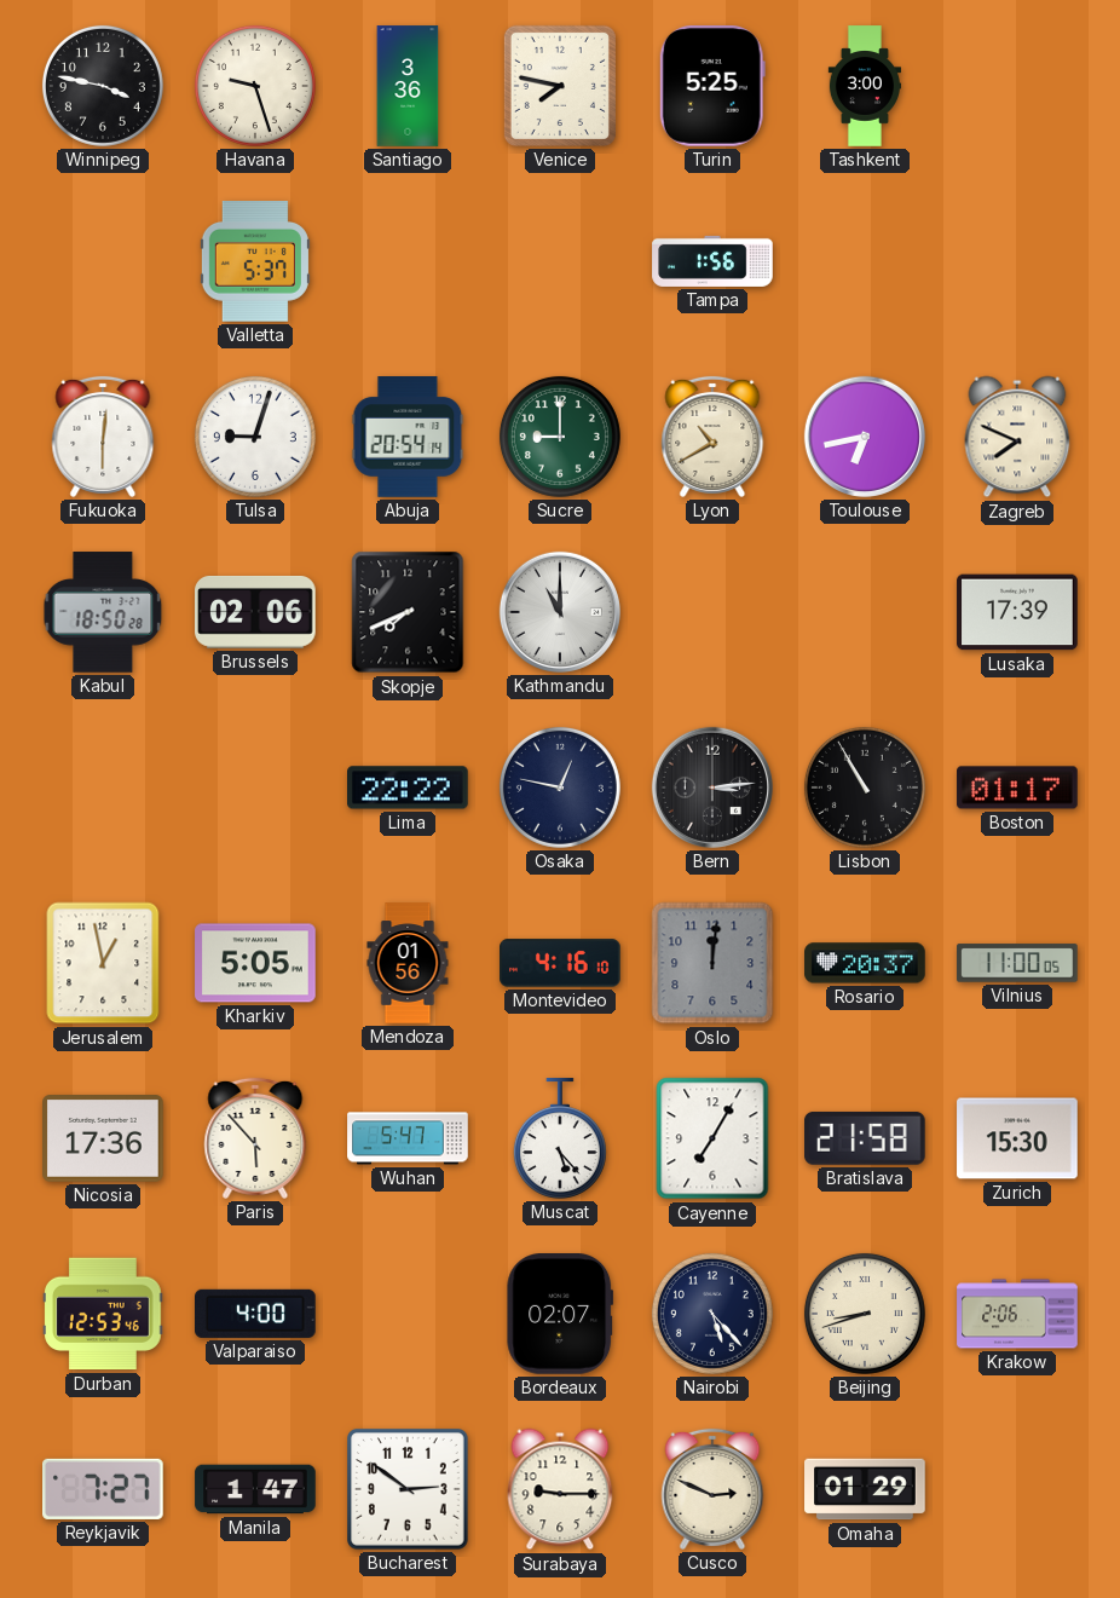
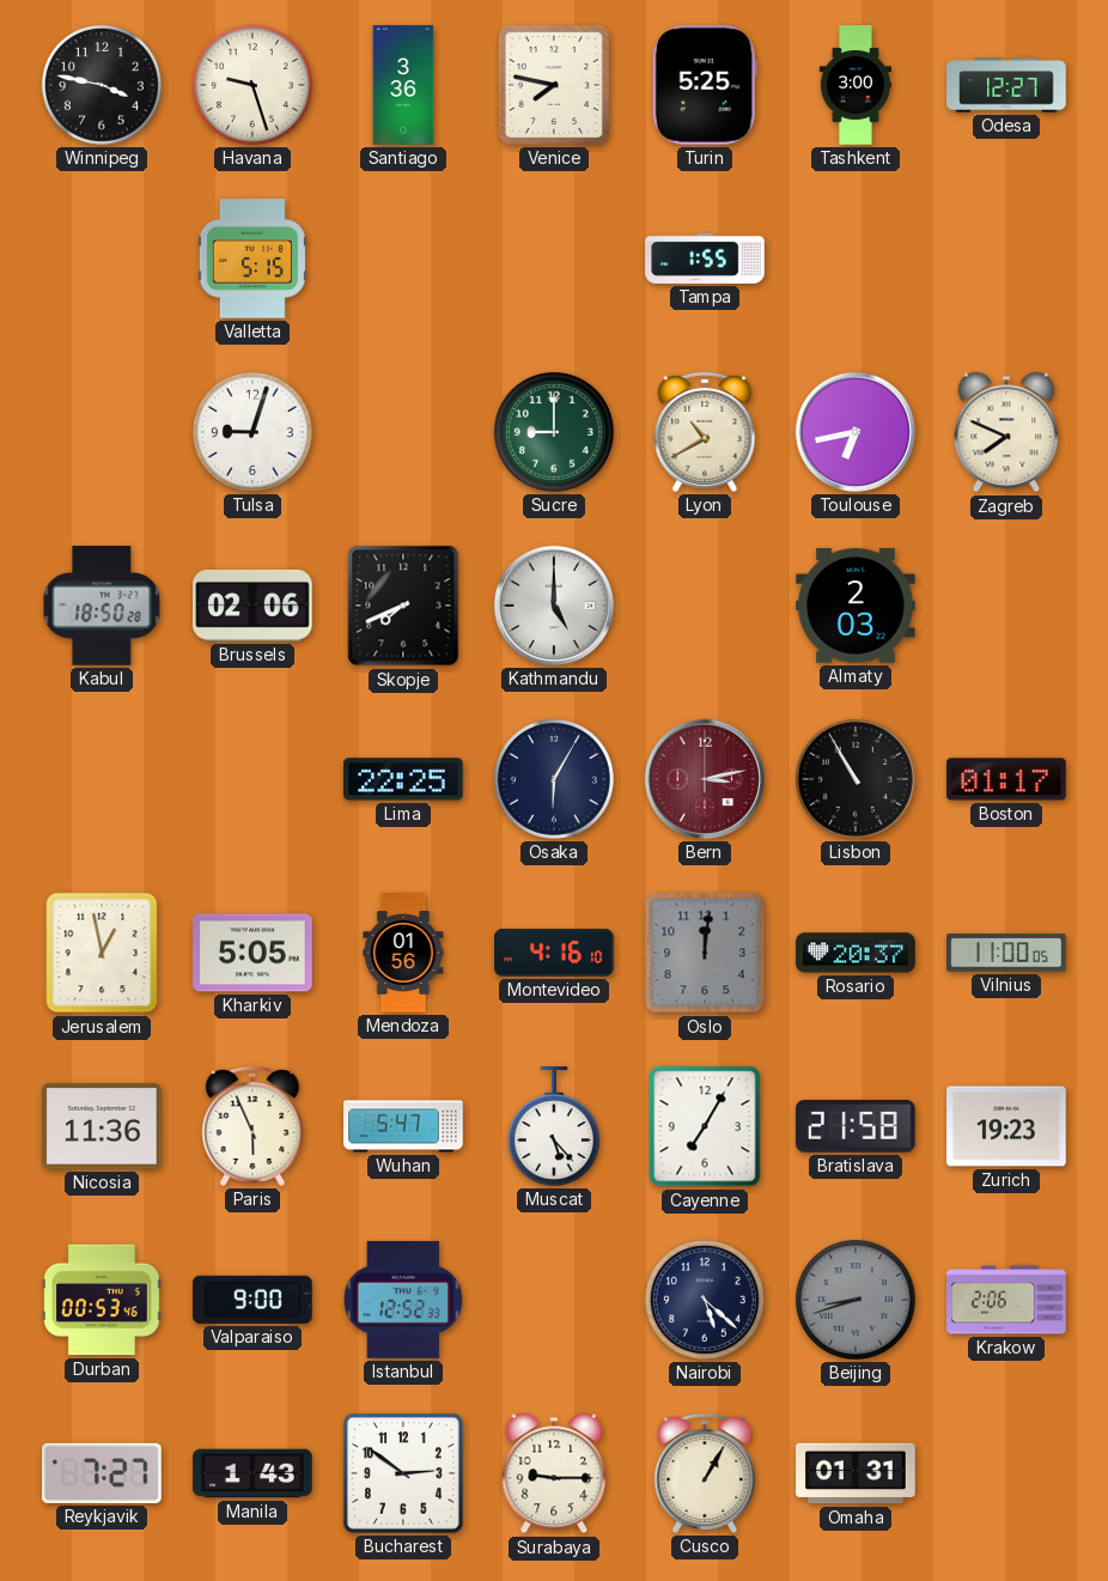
Odesa: none -> 12:27
Valletta: 5:37 -> 5:15
Tampa: 1:56 -> 1:55
Fukuoka: 6:01 -> none
Abuja: 20:54 -> none
Kathmandu: 11:00 -> 5:00
Almaty: none -> 2:03
Lusaka: 17:39 -> none
Lima: 22:22 -> 22:25
Osaka: 12:47 -> 6:05
Bern: 3:14 -> 3:13
Bern dial: black -> burgundy
Nicosia: 17:36 -> 11:36
Paris: 5:53 -> 5:56
Zurich: 15:30 -> 19:23
Durban: 12:53 -> 00:53
Valparaiso: 4:00 -> 9:00
Istanbul: none -> 12:52
Bordeaux: 02:07 -> none
Nairobi: 5:23 -> 5:22
Beijing dial: cream -> grey
Manila: 1:47 -> 1:43
Cusco: 2:49 -> 1:05
Omaha: 01:29 -> 01:31
